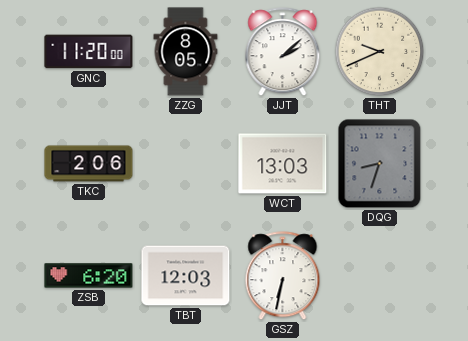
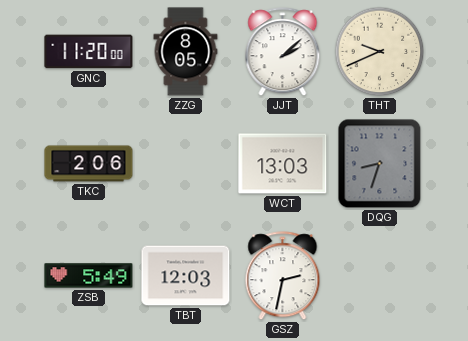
ZSB: 6:20 -> 5:49
GSZ: 6:32 -> 2:32
